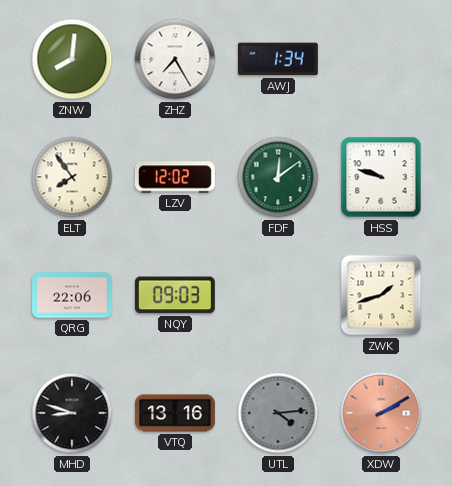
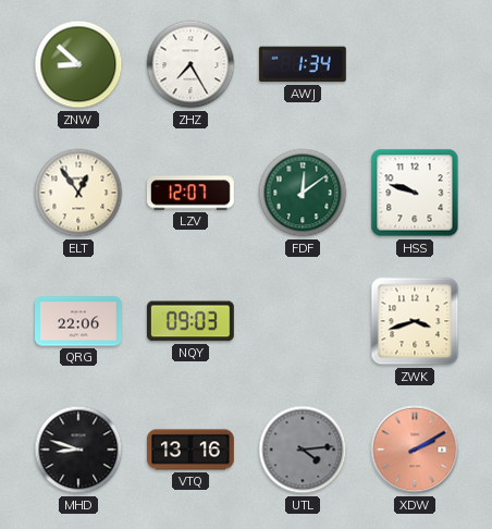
ZNW: 8:01 -> 8:52
ELT: 7:54 -> 12:54
LZV: 12:02 -> 12:07
ZWK: 1:42 -> 3:42
